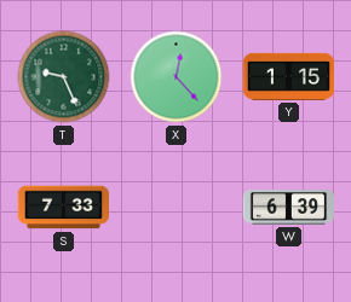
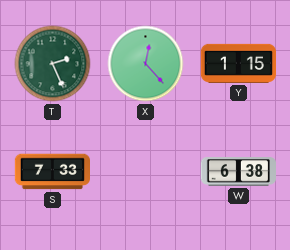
T: 9:26 -> 2:26
W: 6:39 -> 6:38
